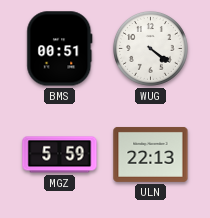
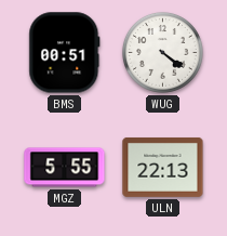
MGZ: 5:59 -> 5:55
